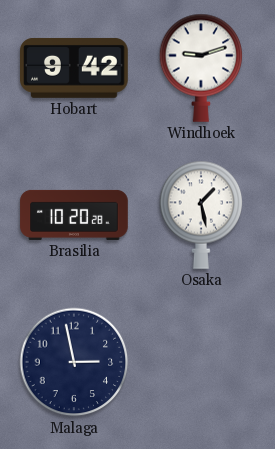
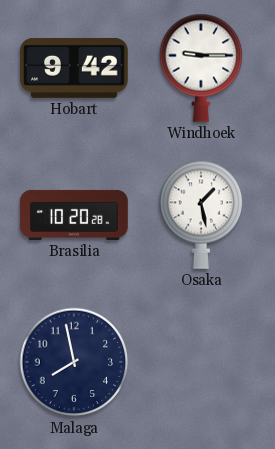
Windhoek: 9:12 -> 9:15
Malaga: 2:58 -> 7:58
